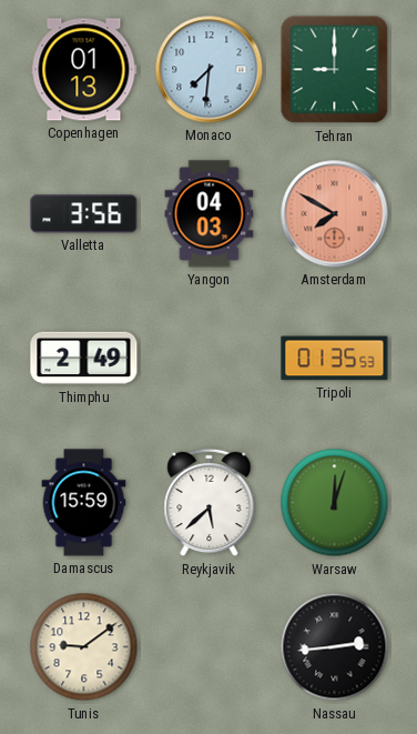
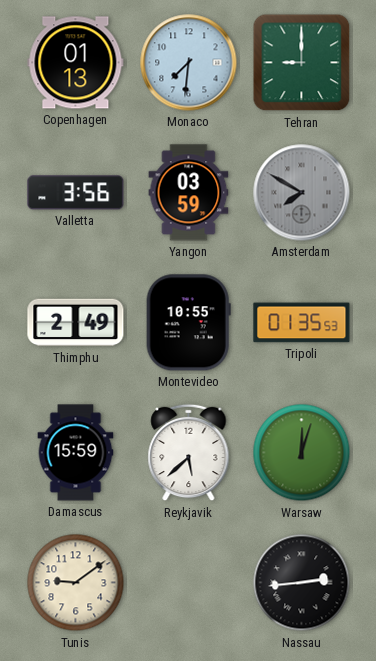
Yangon: 04:03 -> 03:59
Amsterdam dial: salmon -> grey
Montevideo: none -> 10:55
